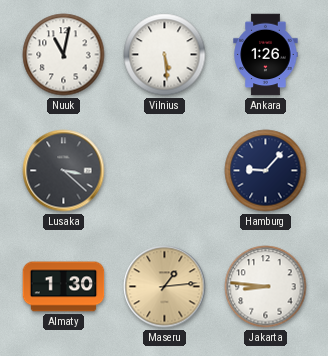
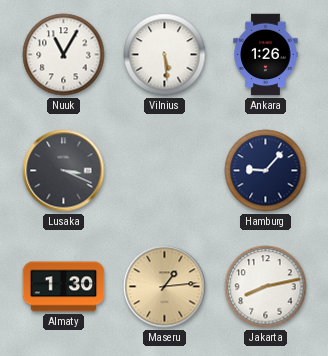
Nuuk: 11:02 -> 11:05
Lusaka: 3:22 -> 3:19
Jakarta: 8:46 -> 8:13
